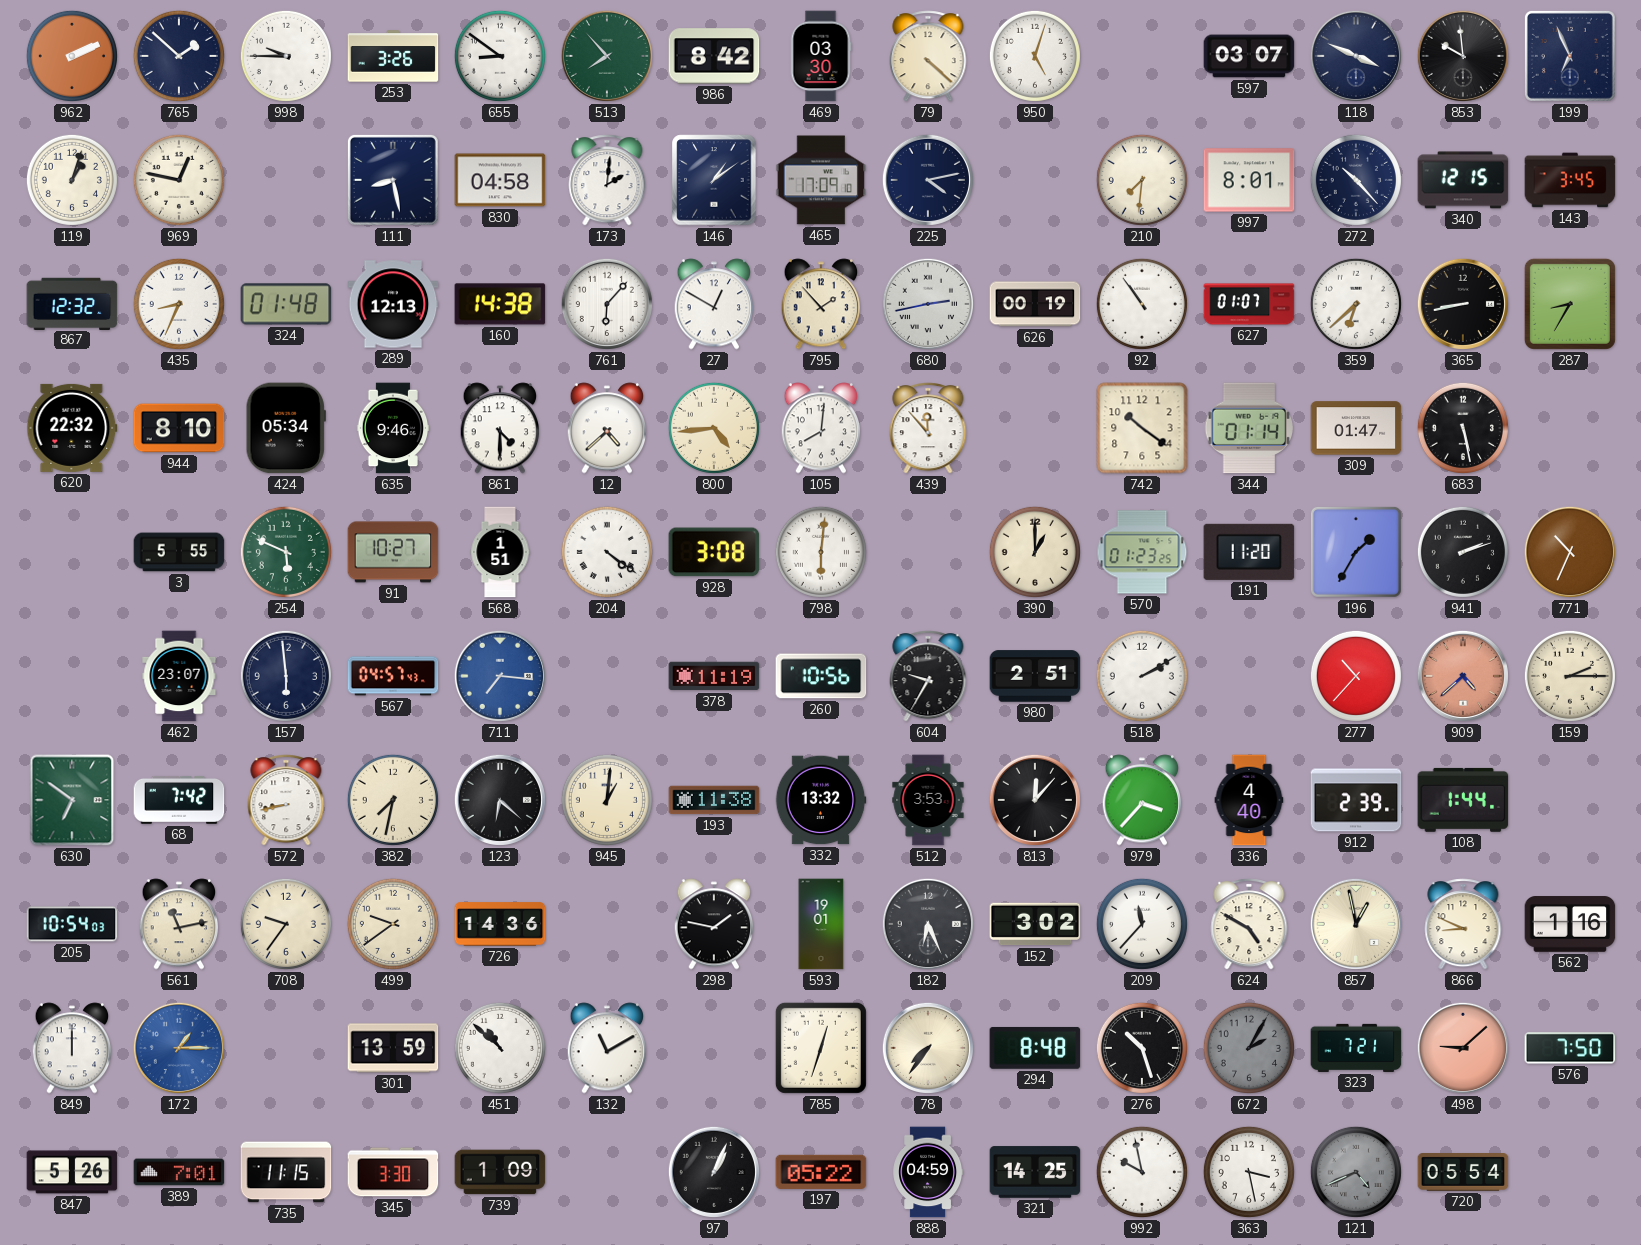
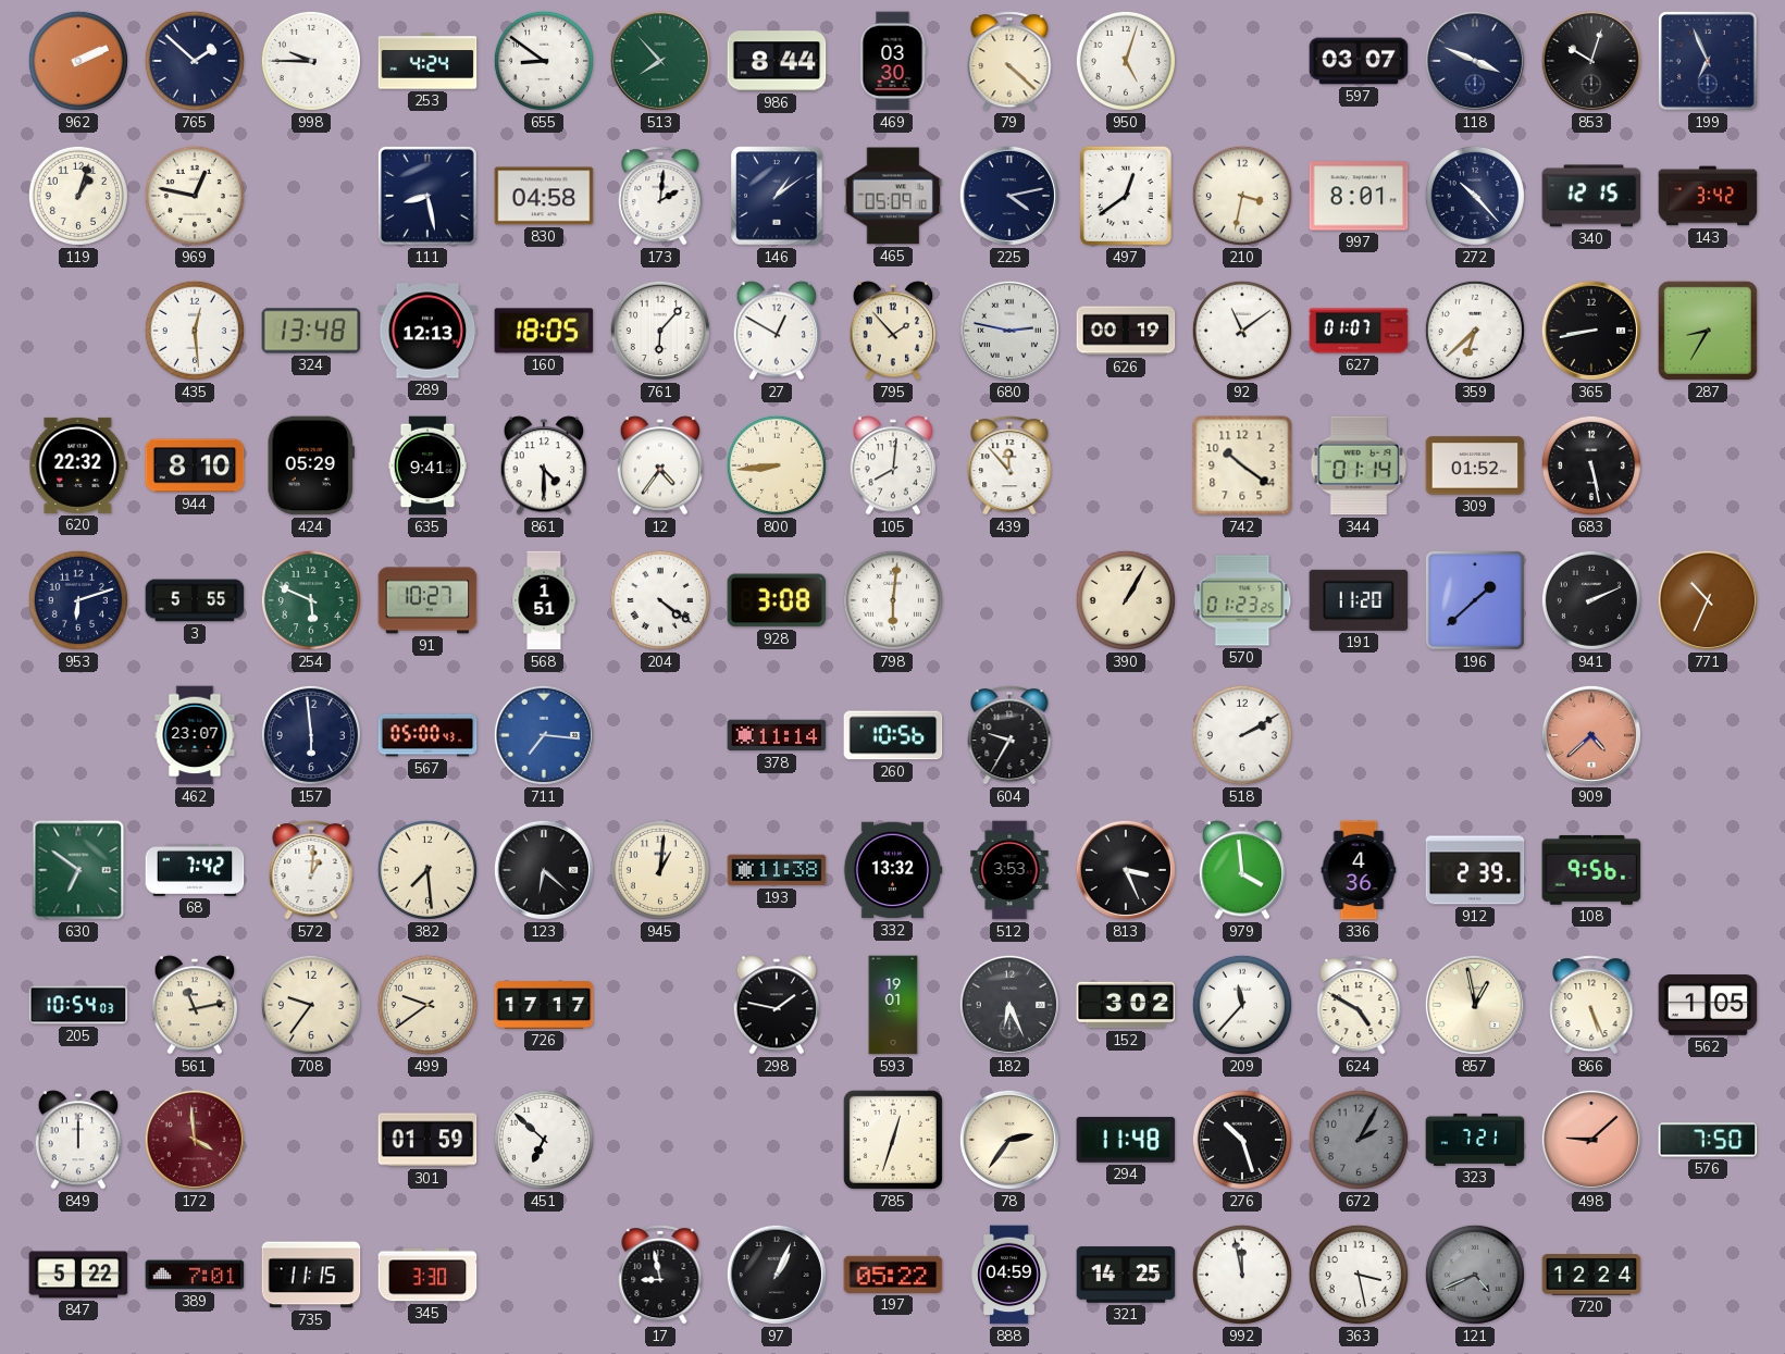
253: 3:26 -> 4:24
986: 8:42 -> 8:44
853: 9:59 -> 10:03
465: 17:09 -> 05:09
497: none -> 12:39
210: 7:31 -> 3:32
143: 3:45 -> 3:42
867: 12:32 -> none
435: 8:34 -> 12:29
324: 01:48 -> 13:48
160: 14:38 -> 18:05
680: 2:43 -> 2:47
92: 10:54 -> 11:09
424: 05:34 -> 05:29
635: 9:46 -> 9:41
12: 4:38 -> 4:36
800: 4:44 -> 8:44
309: 01:47 -> 01:52
953: none -> 6:12
390: 1:00 -> 1:05
196: 1:35 -> 1:38
941: 2:12 -> 2:11
567: 04:57 -> 05:00
378: 11:19 -> 11:14
980: 2:51 -> none
277: 10:37 -> none
159: 2:15 -> none
572: 8:43 -> 1:01
382: 7:32 -> 7:29
813: 12:07 -> 3:26
979: 3:37 -> 3:59
336: 4:40 -> 4:36
108: 1:44 -> 9:56
726: 14:36 -> 17:17
866: 8:49 -> 5:26
562: 1:16 -> 1:05
172: 1:15 -> 3:59
172 dial: blue -> burgundy
301: 13:59 -> 01:59
451: 10:52 -> 6:52
132: 11:10 -> none
78: 7:36 -> 2:36
294: 8:48 -> 11:48
847: 5:26 -> 5:22
739: 1:09 -> none
17: none -> 8:58
992: 9:58 -> 11:58
720: 05:54 -> 12:24
